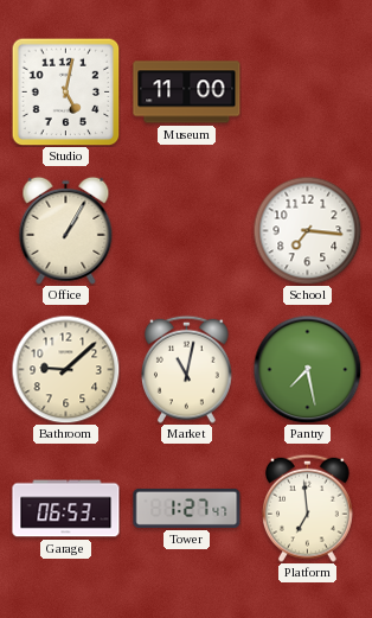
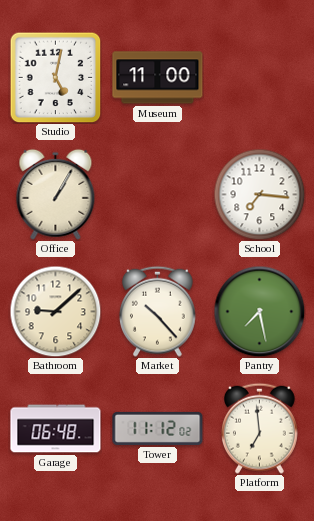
Market: 11:02 -> 10:23
Garage: 06:53 -> 06:48
Tower: 1:27 -> 11:12
